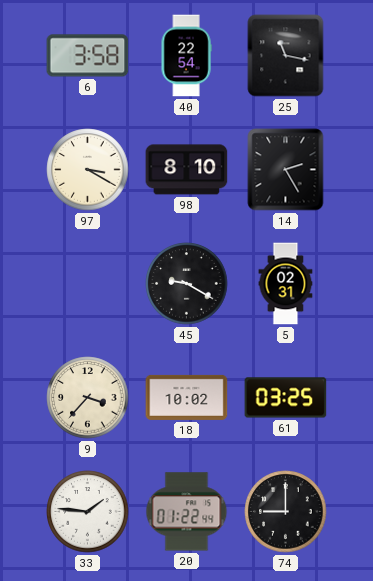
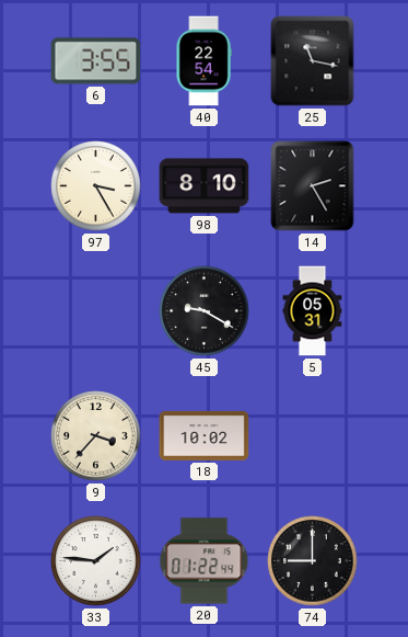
6: 3:58 -> 3:55
97: 3:20 -> 3:25
5: 02:31 -> 05:31
61: 03:25 -> none
